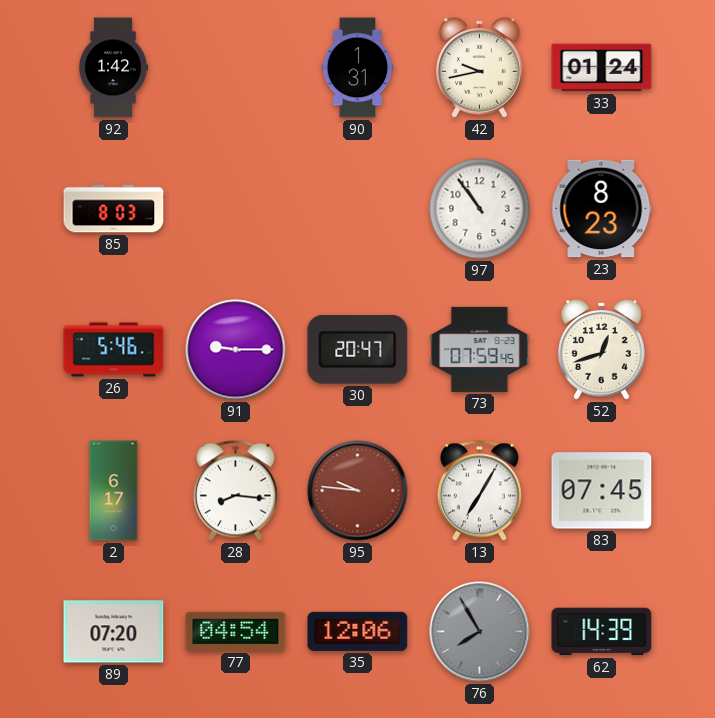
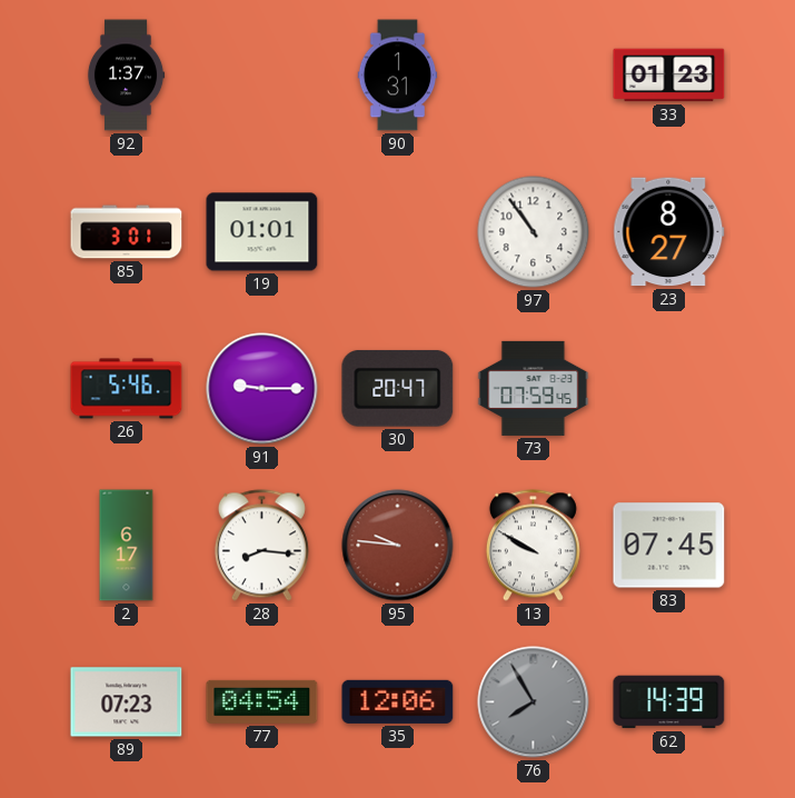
92: 1:42 -> 1:37
42: 9:43 -> none
33: 01:24 -> 01:23
85: 8:03 -> 3:01
19: none -> 01:01
23: 8:23 -> 8:27
52: 12:42 -> none
13: 7:05 -> 9:50
89: 07:20 -> 07:23
